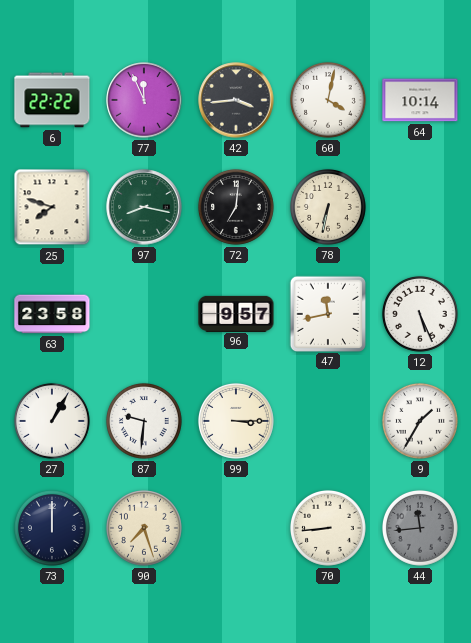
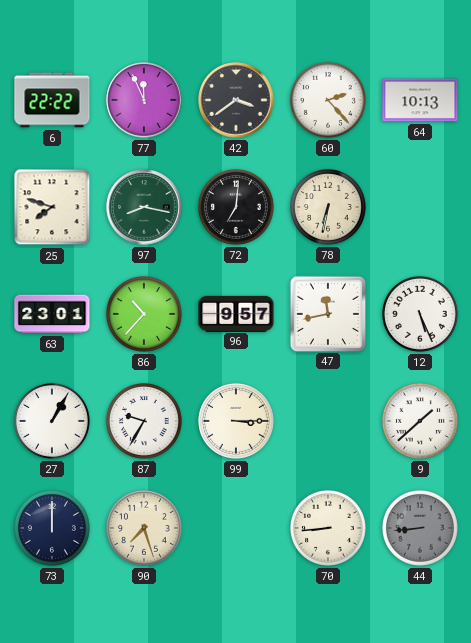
42: 3:44 -> 3:39
60: 4:02 -> 2:23
64: 10:14 -> 10:13
63: 23:58 -> 23:01
86: none -> 10:37
87: 9:31 -> 9:35
9: 1:35 -> 1:38
44: 11:44 -> 8:44
